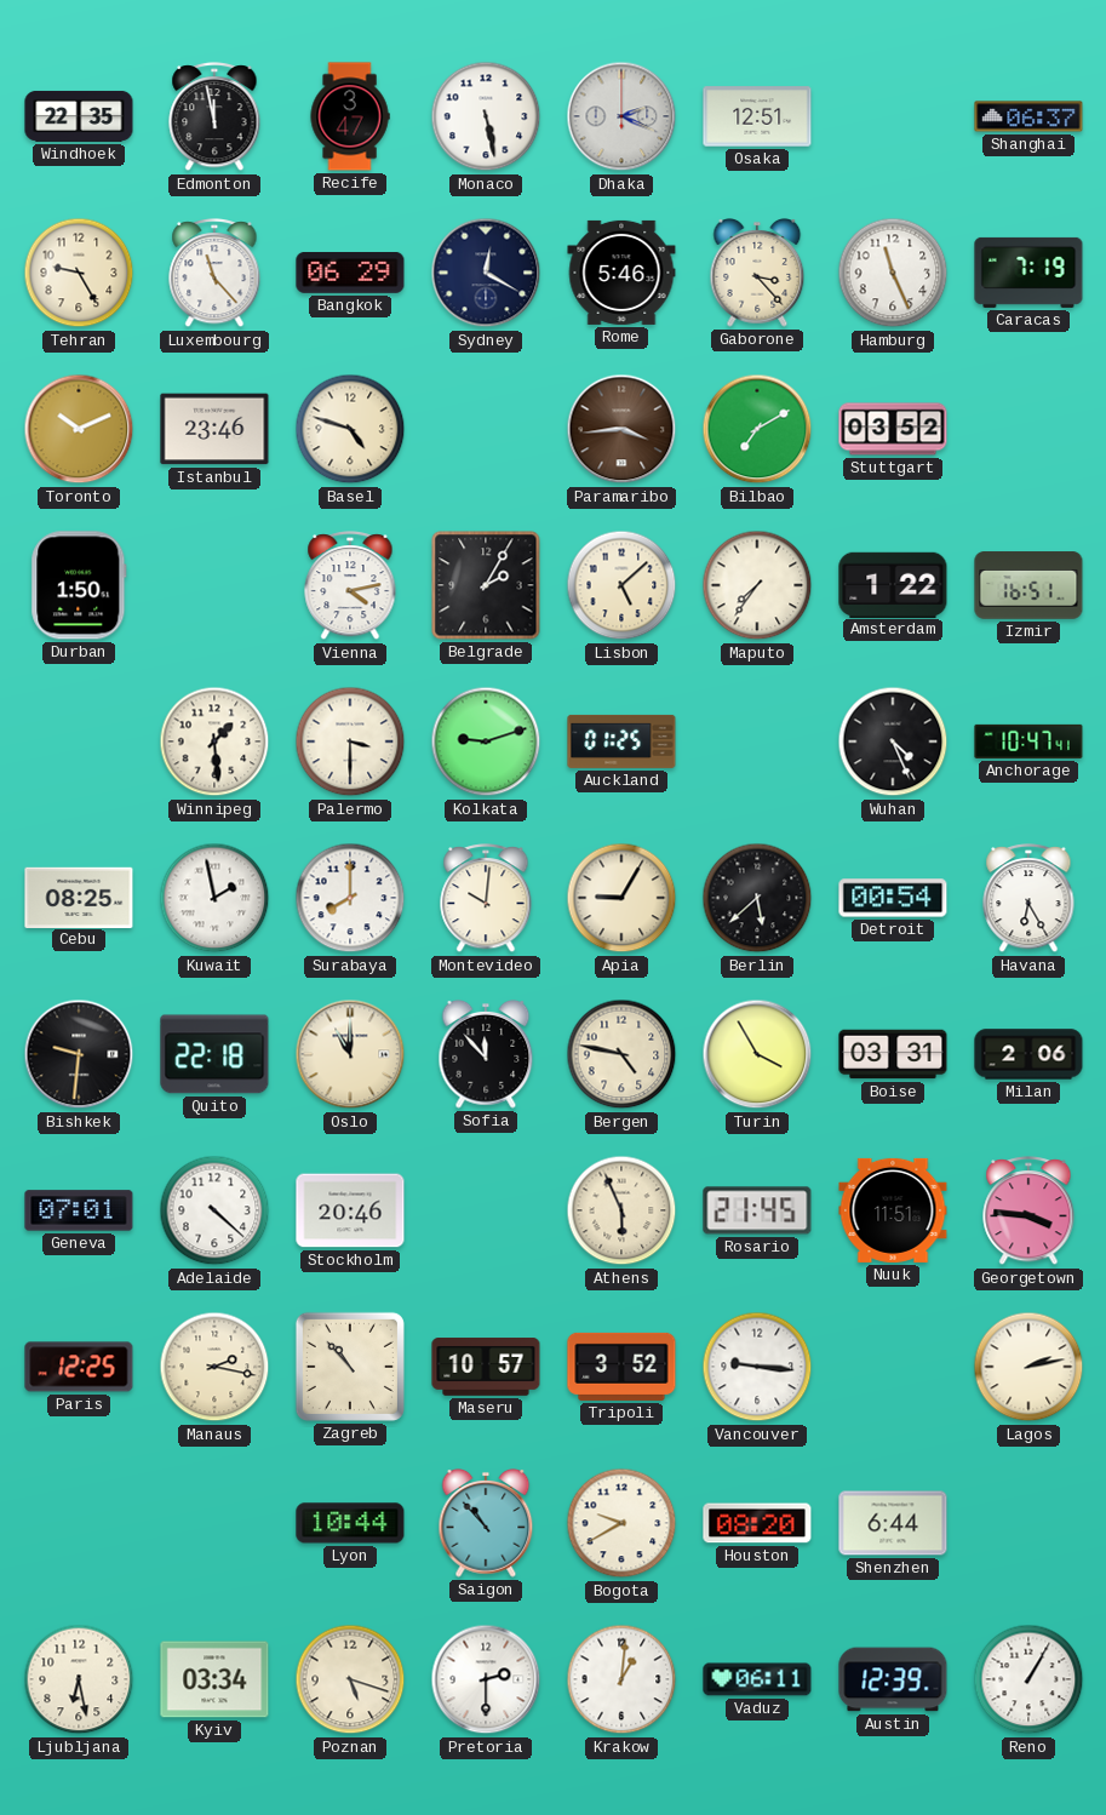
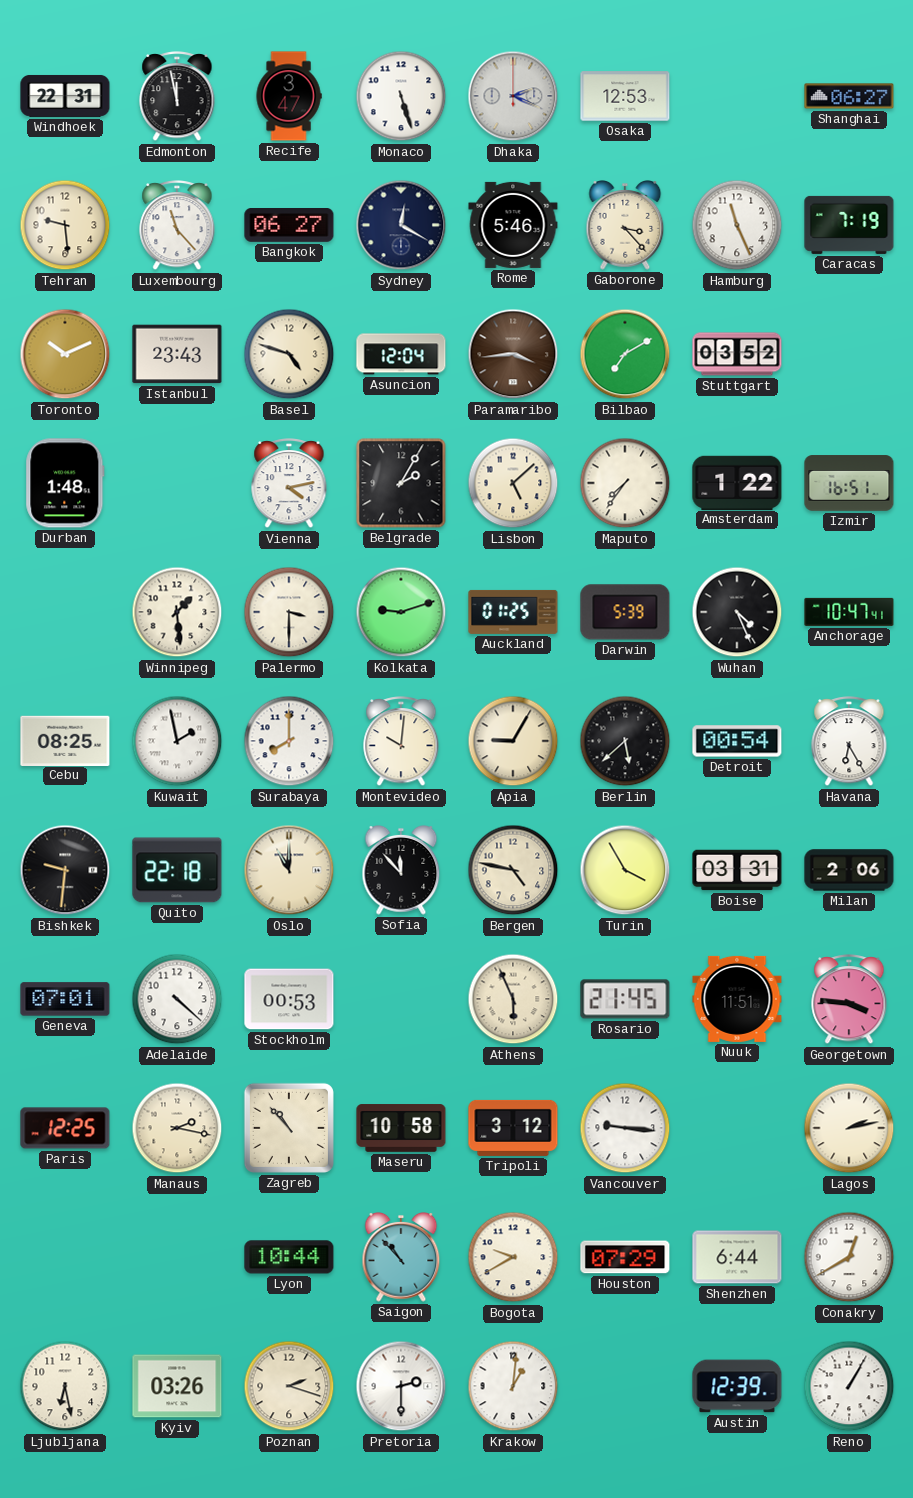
Windhoek: 22:35 -> 22:31
Monaco: 5:28 -> 5:27
Osaka: 12:51 -> 12:53
Shanghai: 06:37 -> 06:27
Tehran: 9:25 -> 9:29
Bangkok: 06:29 -> 06:27
Istanbul: 23:46 -> 23:43
Asuncion: none -> 12:04
Durban: 1:50 -> 1:48
Darwin: none -> 5:39
Stockholm: 20:46 -> 00:53
Maseru: 10:57 -> 10:58
Tripoli: 3:52 -> 3:12
Houston: 08:20 -> 07:29
Conakry: none -> 12:40
Kyiv: 03:34 -> 03:26
Poznan: 5:18 -> 2:18
Vaduz: 06:11 -> none
